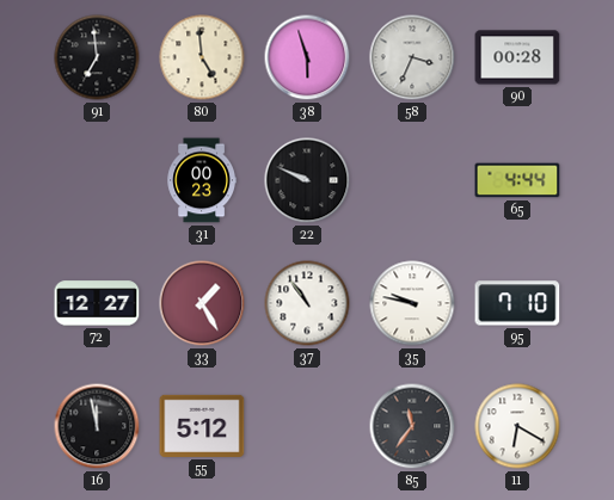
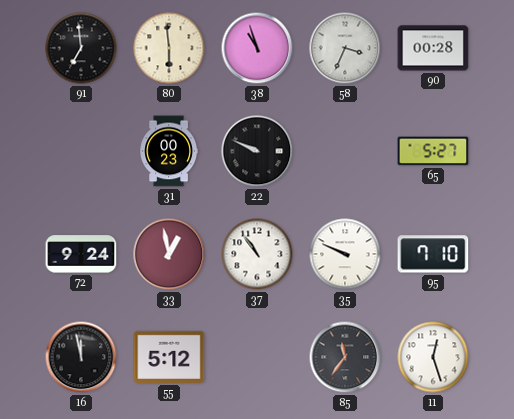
80: 4:59 -> 5:59
38: 5:57 -> 10:57
65: 4:44 -> 5:27
72: 12:27 -> 9:24
33: 1:25 -> 12:58
35: 9:47 -> 9:49
11: 6:20 -> 12:27
